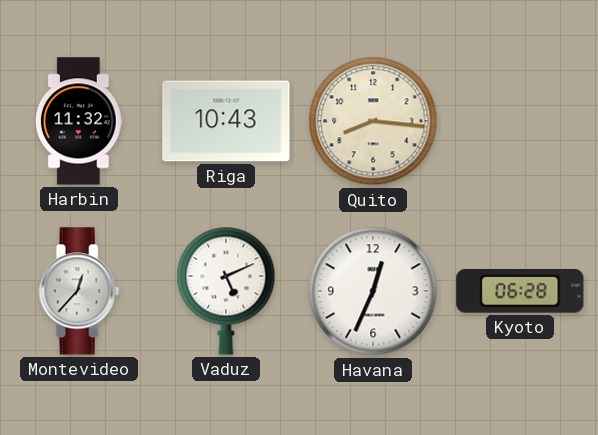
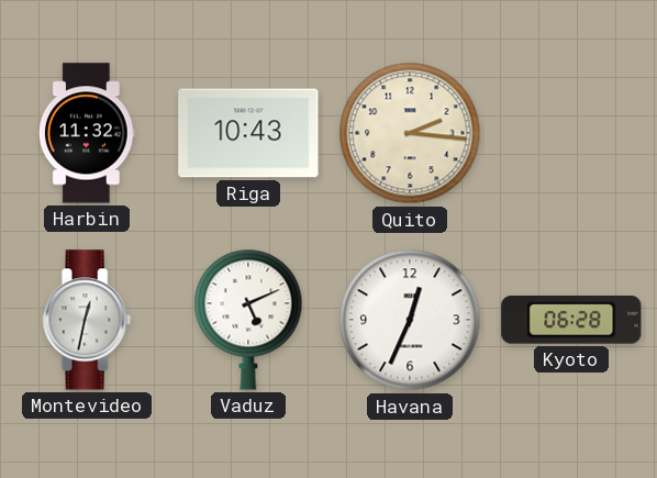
Quito: 8:16 -> 2:16
Montevideo: 12:37 -> 12:32
